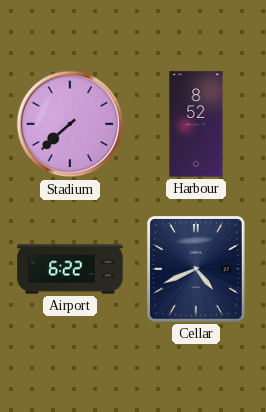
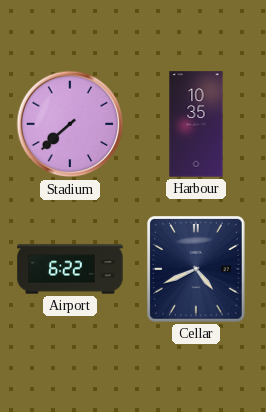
Harbour: 8:52 -> 10:35
